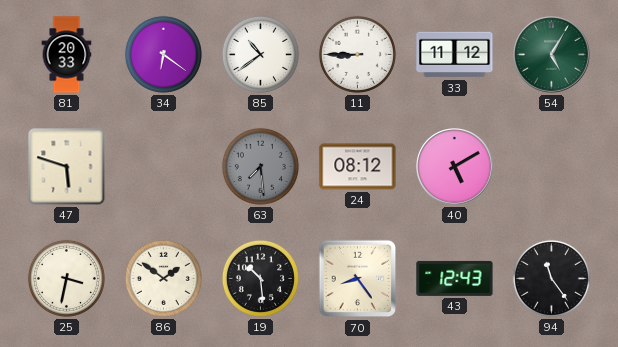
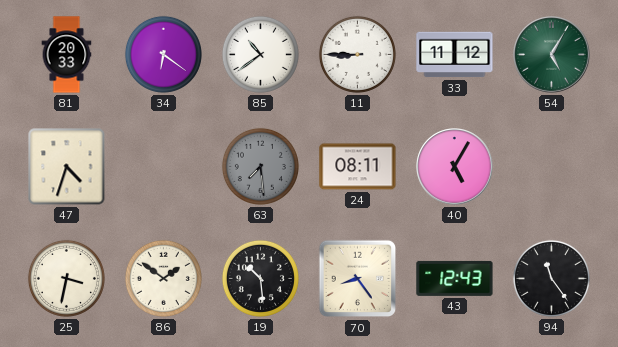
47: 5:48 -> 4:33
24: 08:12 -> 08:11
40: 5:10 -> 5:05
